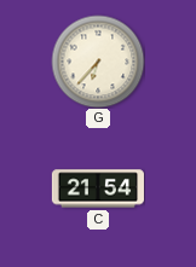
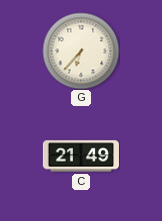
C: 21:54 -> 21:49
